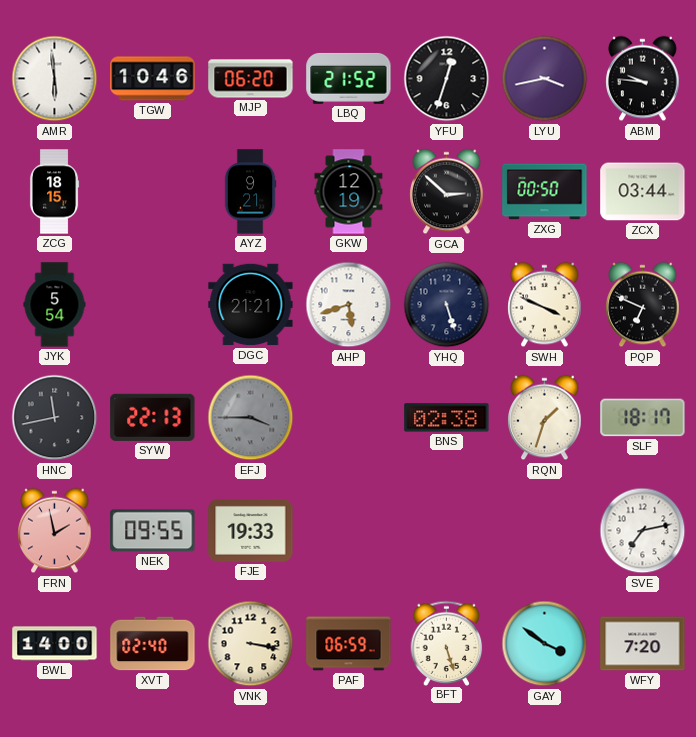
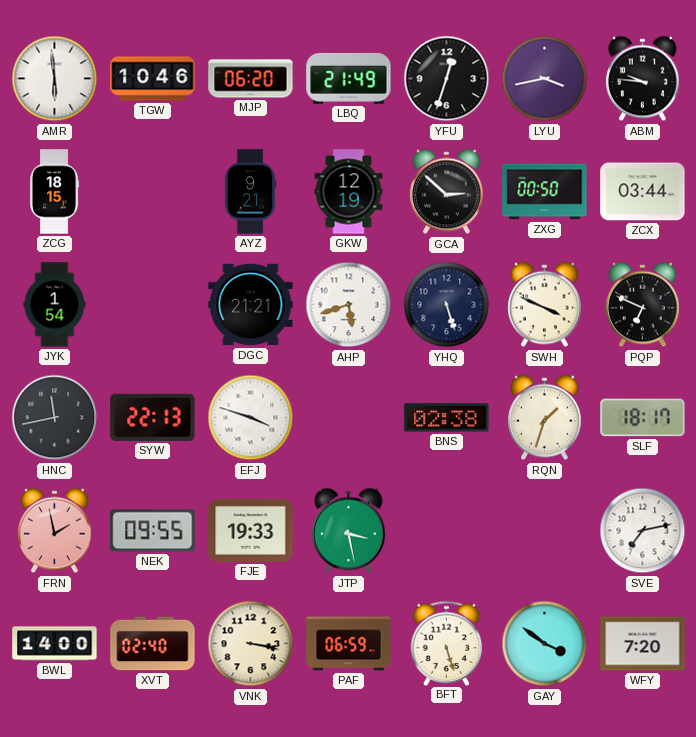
LBQ: 21:52 -> 21:49
JYK: 5:54 -> 1:54
EFJ: 3:45 -> 3:48
EFJ dial: grey -> white
JTP: none -> 3:28
